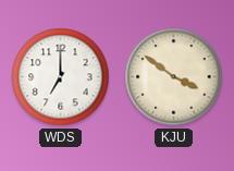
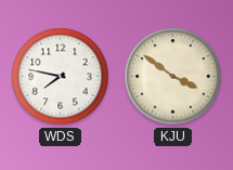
WDS: 7:00 -> 7:47
